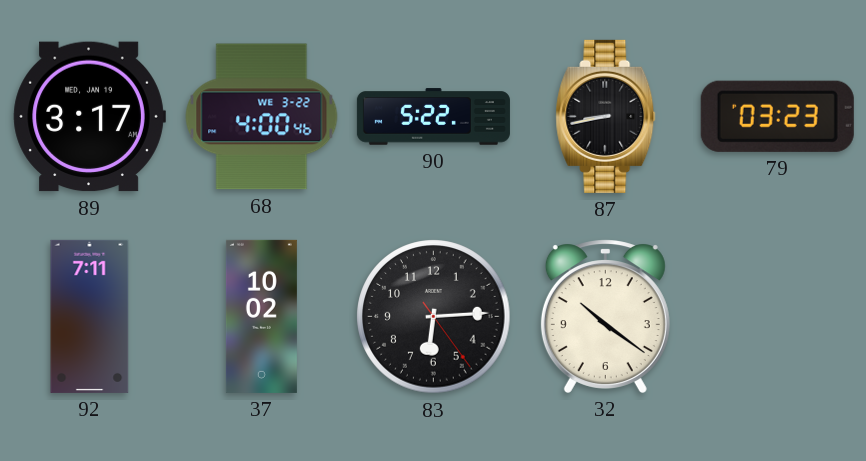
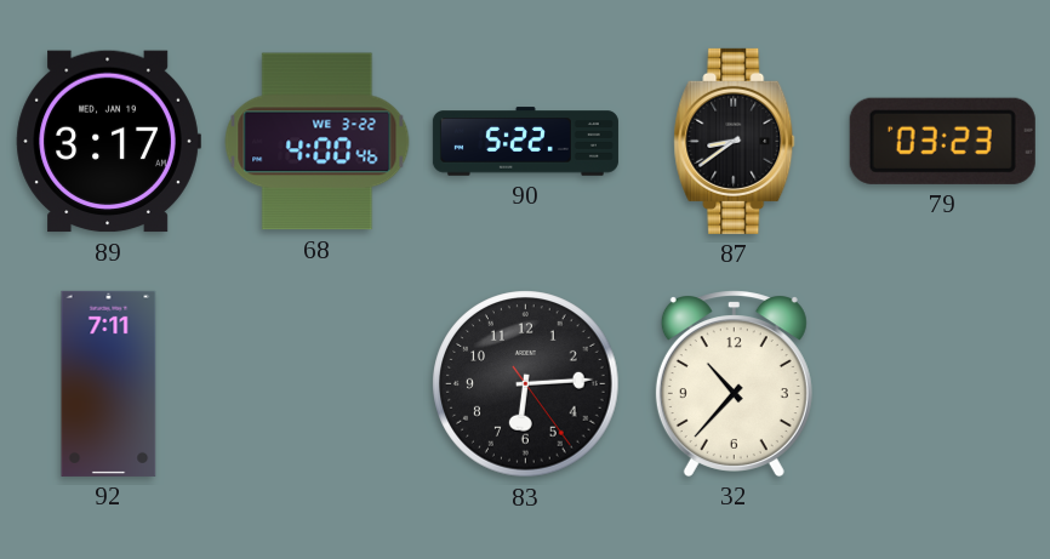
87: 8:43 -> 8:39
37: 10:02 -> none
32: 10:21 -> 10:37
